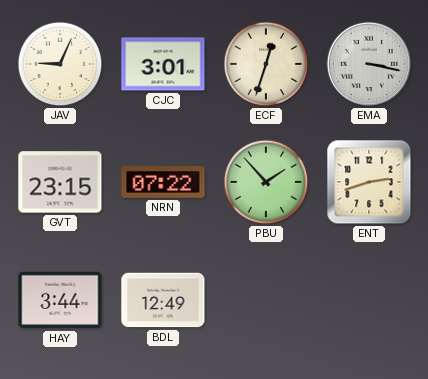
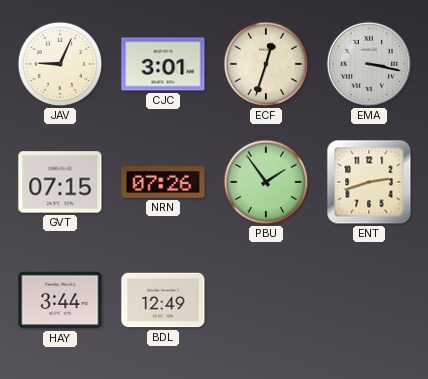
GVT: 23:15 -> 07:15
NRN: 07:22 -> 07:26
PBU: 1:53 -> 1:54
